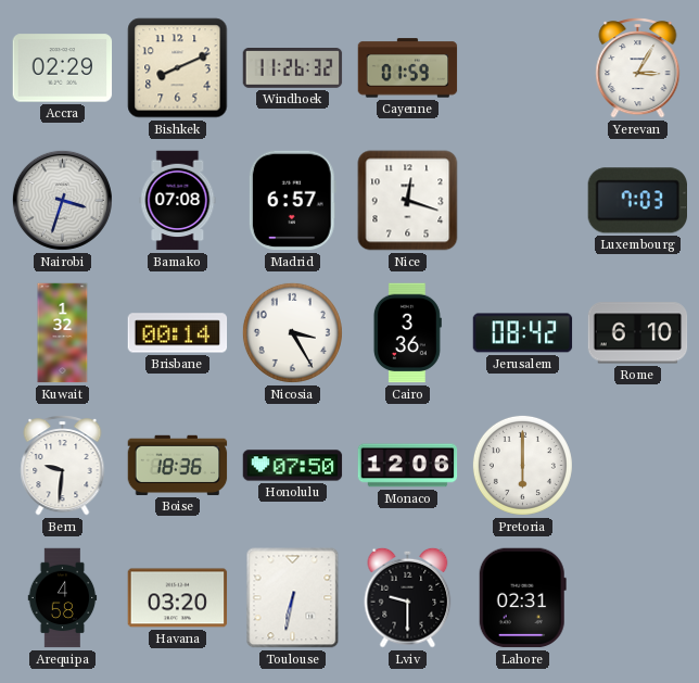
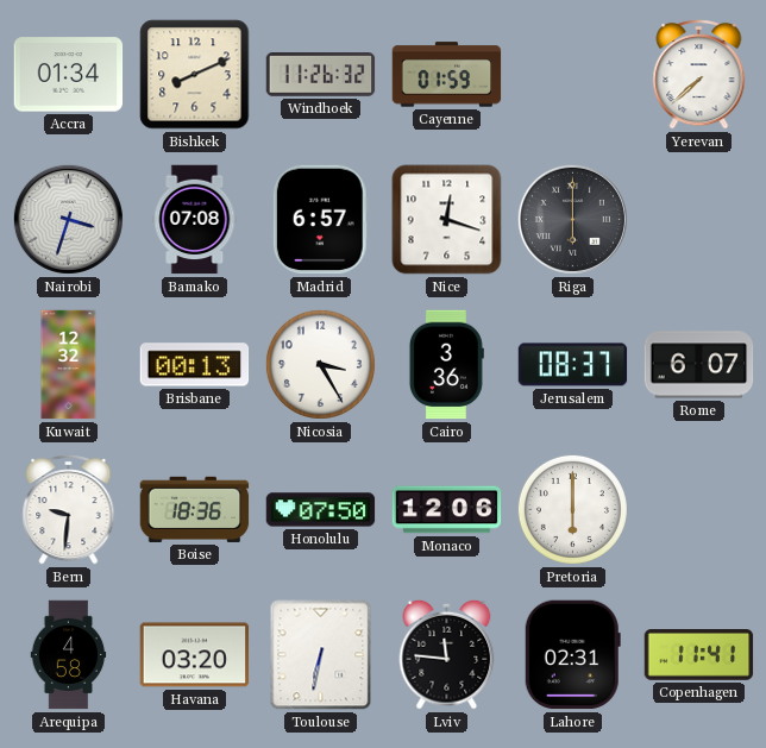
Accra: 02:29 -> 01:34
Yerevan: 3:05 -> 7:38
Riga: none -> 6:00
Luxembourg: 7:03 -> none
Kuwait: 1:32 -> 12:32
Brisbane: 00:14 -> 00:13
Jerusalem: 08:42 -> 08:37
Rome: 6:10 -> 6:07
Lviv: 9:30 -> 11:46
Copenhagen: none -> 11:41
